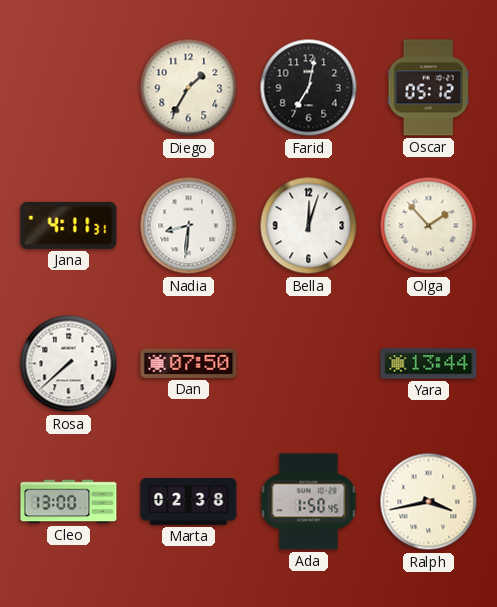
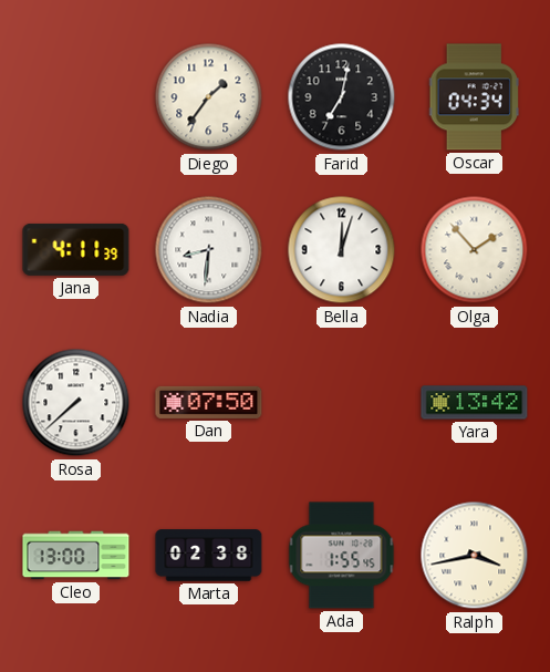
Diego: 1:35 -> 1:36
Oscar: 05:12 -> 04:34
Jana: 4:11:31 -> 4:11:39
Yara: 13:44 -> 13:42
Ada: 1:50 -> 1:55
